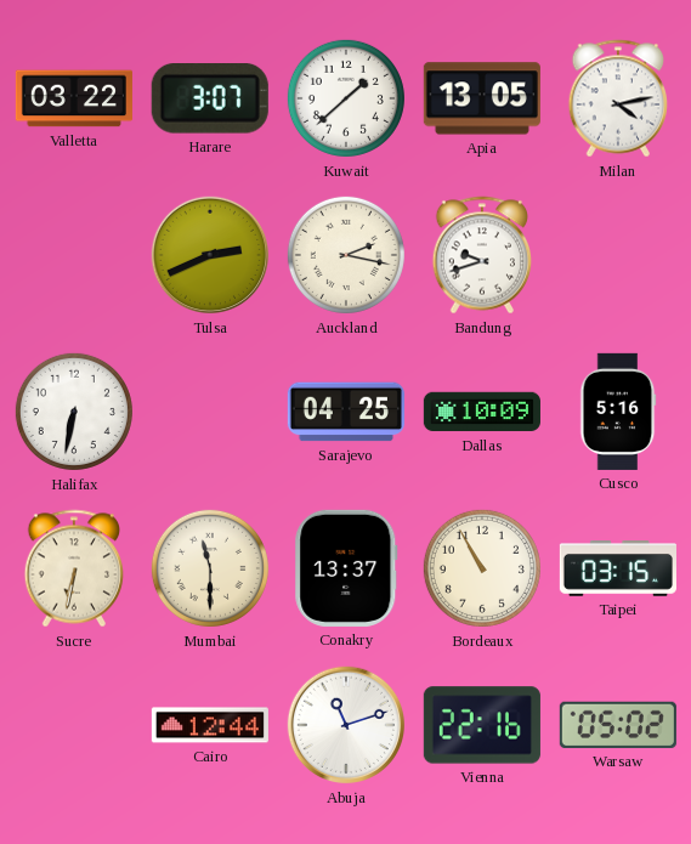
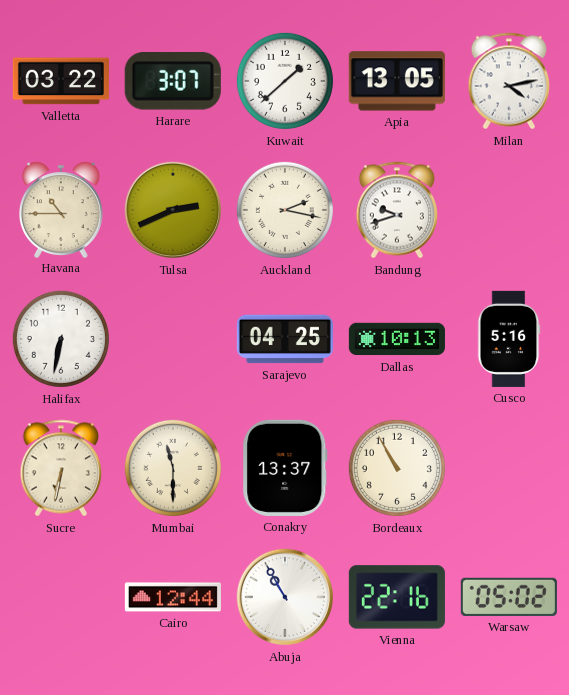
Havana: none -> 10:45
Dallas: 10:09 -> 10:13
Taipei: 03:15 -> none
Abuja: 11:12 -> 10:55
